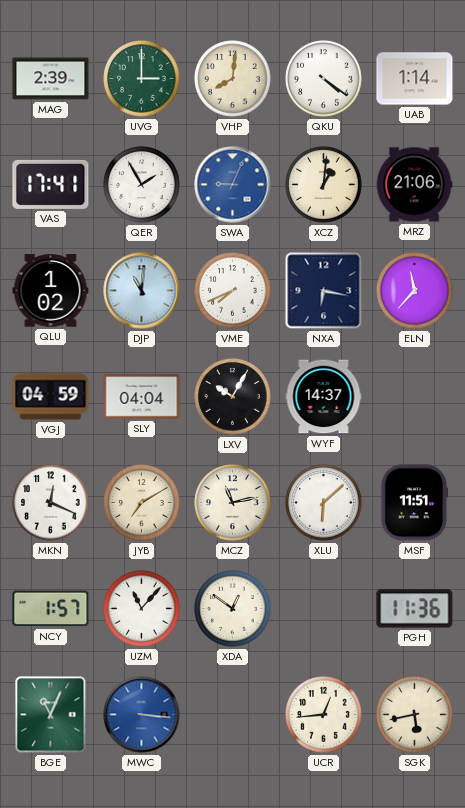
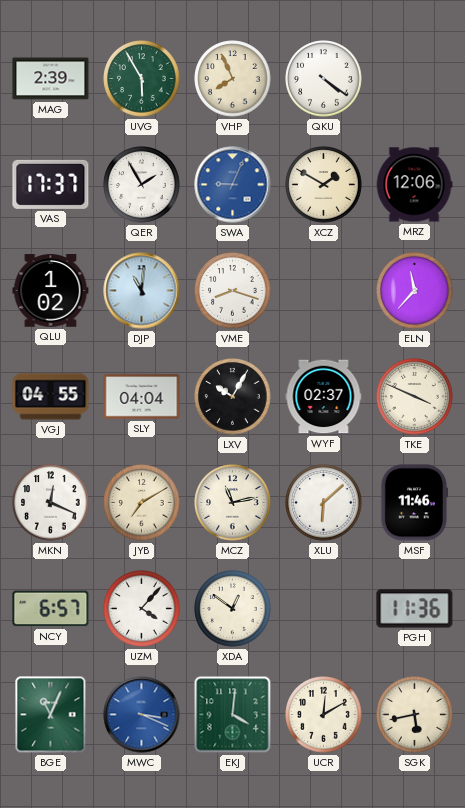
UVG: 3:00 -> 5:55
VHP: 8:01 -> 7:56
UAB: 1:14 -> none
VAS: 17:41 -> 17:37
XCZ: 1:01 -> 1:50
MRZ: 21:06 -> 12:06
VME: 7:41 -> 8:18
NXA: 6:17 -> none
VGJ: 04:59 -> 04:55
WYF: 14:37 -> 02:37
TKE: none -> 3:49
MSF: 11:51 -> 11:46
NCY: 1:57 -> 6:57
UZM: 11:07 -> 4:07
MWC: 3:16 -> 3:19
EKJ: none -> 4:01
UCR: 12:44 -> 12:10
